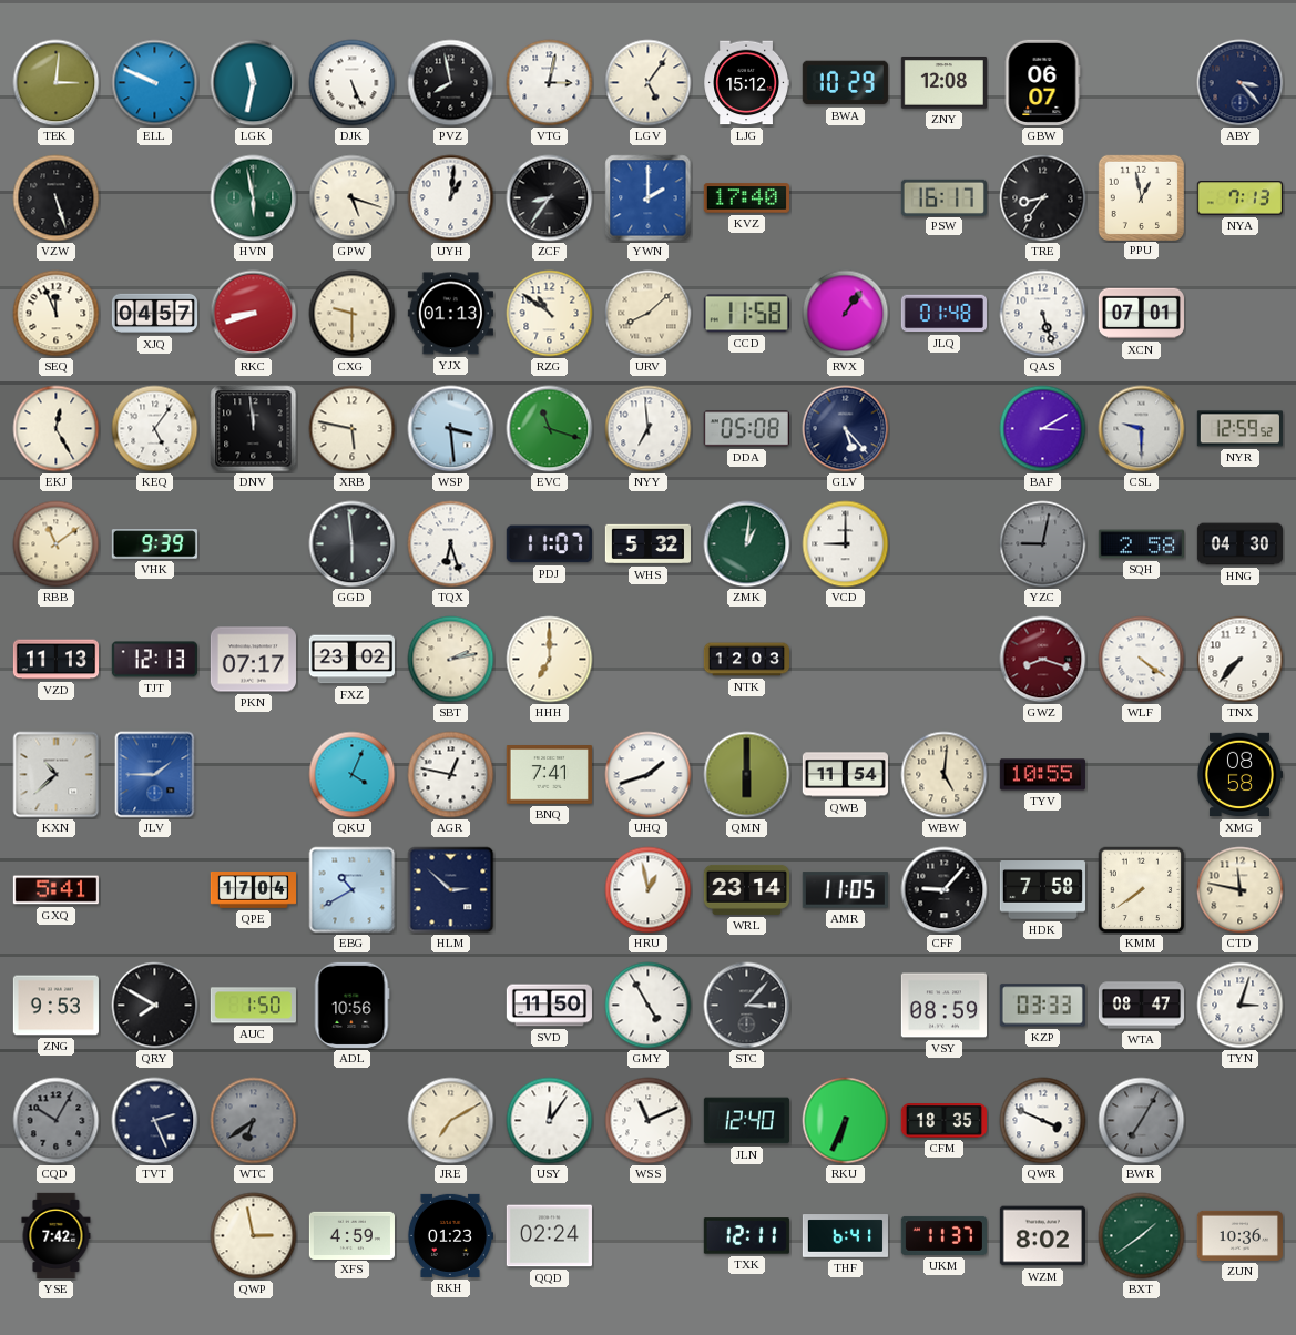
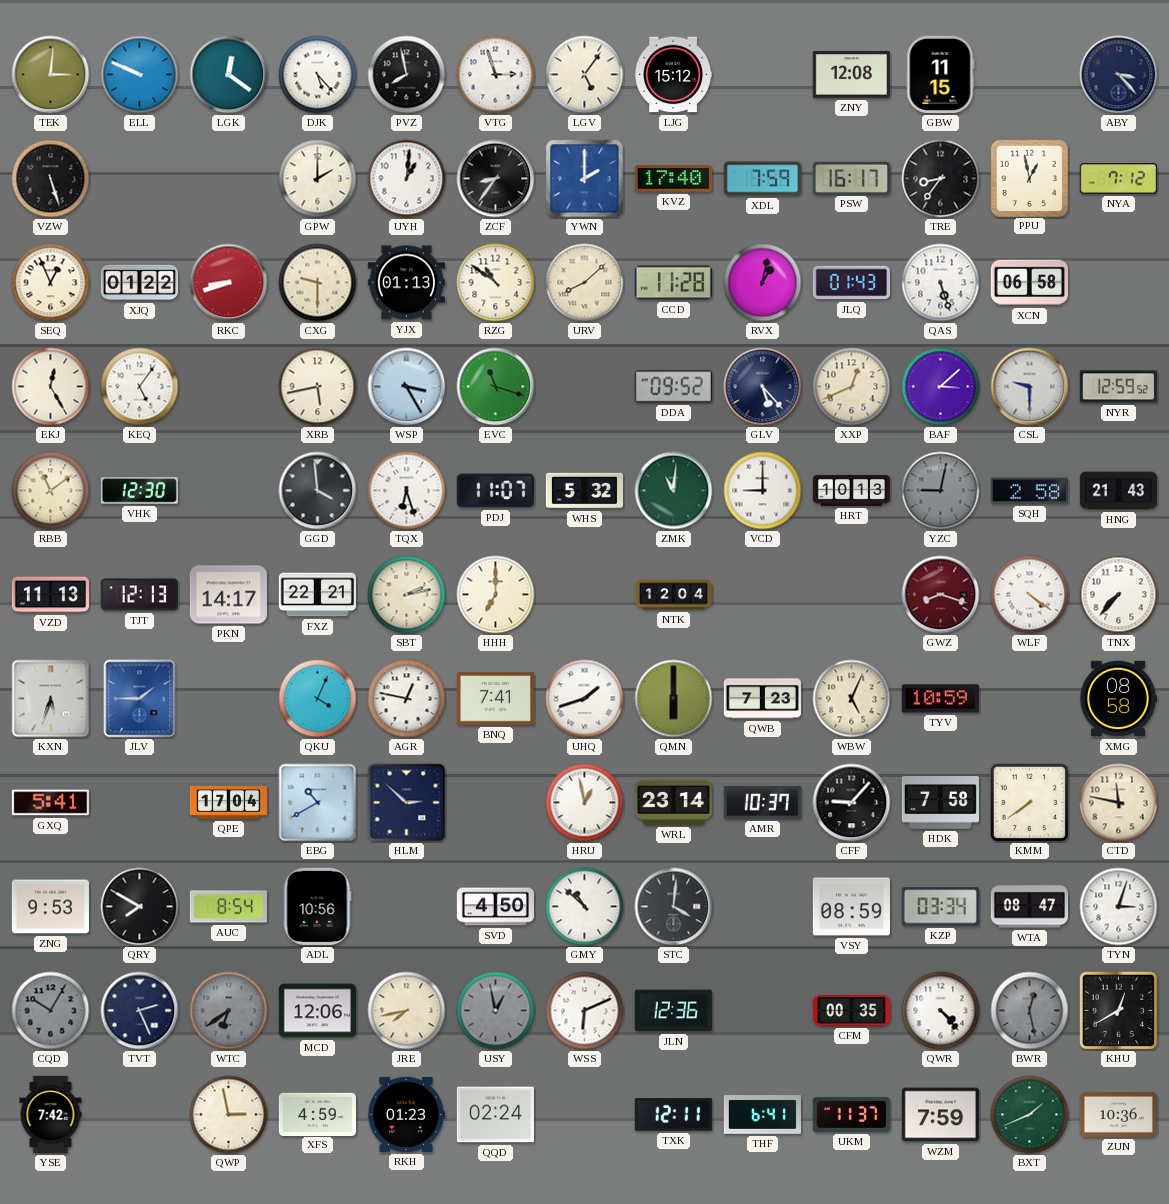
LGK: 11:32 -> 12:21
DJK: 5:26 -> 5:23
VTG: 3:02 -> 2:57
BWA: 10:29 -> none
GBW: 06:07 -> 11:15
HVN: 5:58 -> none
GPW: 5:18 -> 2:00
XDL: none -> 7:59
NYA: 7:13 -> 7:12
SEQ: 11:56 -> 12:56
XJQ: 04:57 -> 01:22
CCD: 11:58 -> 11:28
RVX: 1:06 -> 1:02
JLQ: 01:48 -> 01:43
XCN: 07:01 -> 06:58
DNV: 11:59 -> none
XRB: 5:47 -> 5:43
WSP: 3:29 -> 3:25
NYY: 6:59 -> none
DDA: 05:08 -> 09:52
XXP: none -> 12:41
BAF: 3:10 -> 3:08
VHK: 9:39 -> 12:30
GGD: 5:59 -> 3:59
ZMK: 1:01 -> 11:01
HRT: none -> 10:13
HNG: 04:30 -> 21:43
PKN: 07:17 -> 14:17
FXZ: 23:02 -> 22:21
NTK: 12:03 -> 12:04
KXN: 10:38 -> 5:33
QWB: 11:54 -> 7:23
WBW: 5:01 -> 5:04
TYV: 10:55 -> 10:59
AMR: 11:05 -> 10:37
AUC: 1:50 -> 8:54
SVD: 11:50 -> 4:50
GMY: 4:55 -> 10:52
STC: 3:07 -> 4:01
KZP: 03:33 -> 03:34
MCD: none -> 12:06
JRE: 7:10 -> 7:43
USY: 12:06 -> 12:58
USY dial: white -> grey
WSS: 11:11 -> 6:11
JLN: 12:40 -> 12:36
RKU: 6:34 -> none
CFM: 18:35 -> 00:35
QWR: 3:49 -> 4:23
BWR: 7:05 -> 12:28
KHU: none -> 12:40
WZM: 8:02 -> 7:59
BXT: 1:39 -> 1:41
